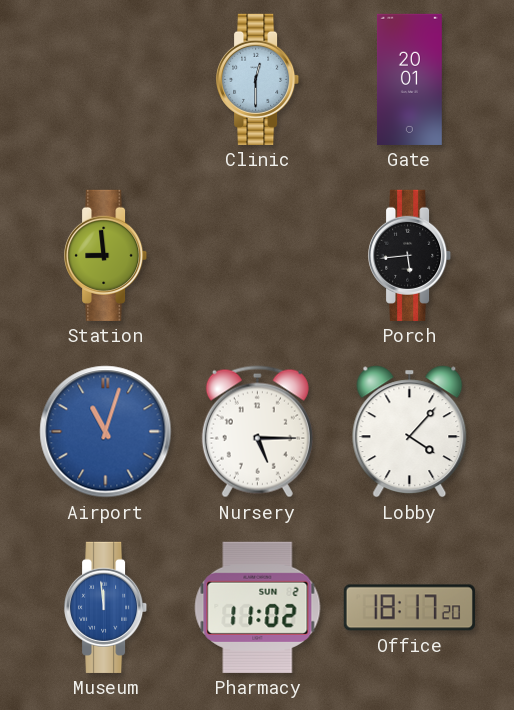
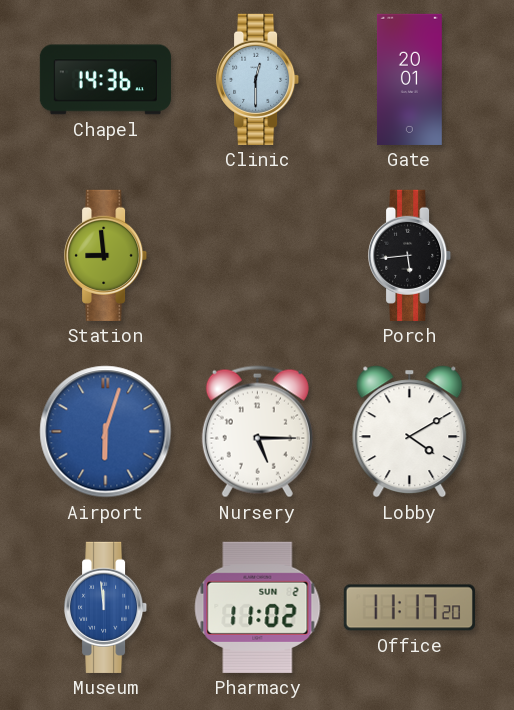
Chapel: none -> 14:36
Airport: 11:03 -> 6:03
Lobby: 4:07 -> 4:10
Office: 18:17 -> 11:17
